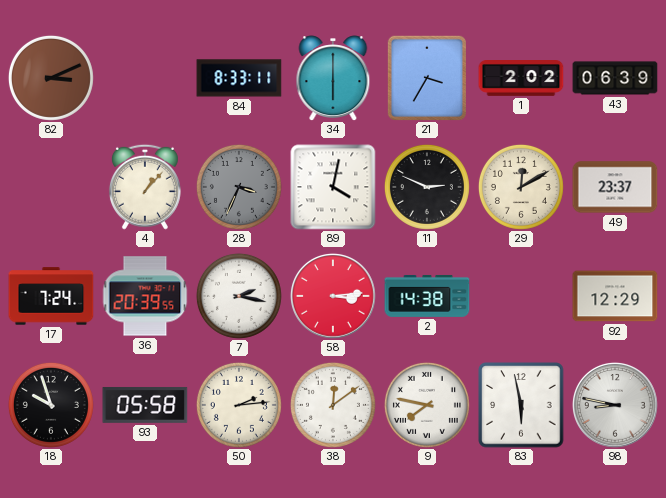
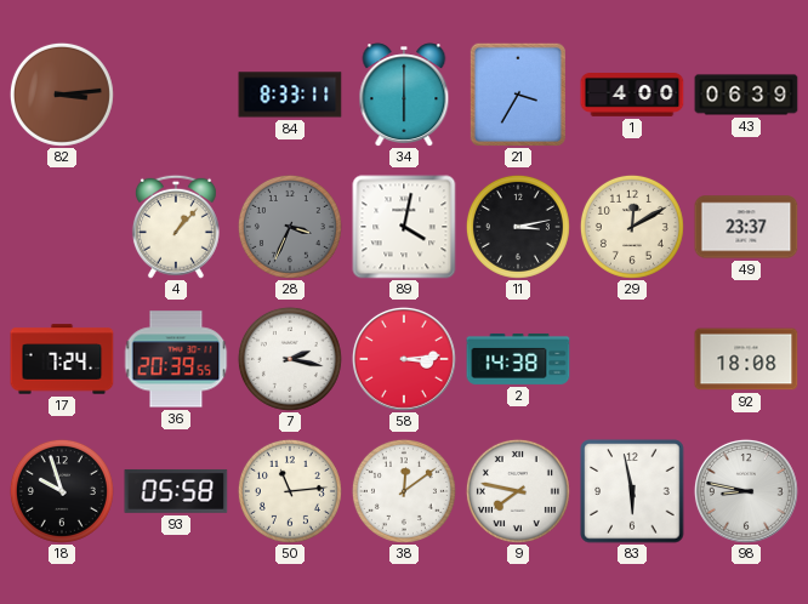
82: 3:11 -> 3:14
1: 2:02 -> 4:00
11: 2:49 -> 3:13
92: 12:29 -> 18:08
50: 2:14 -> 11:14
